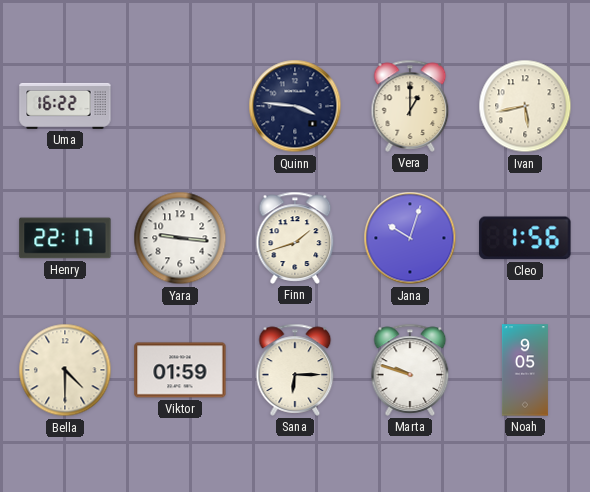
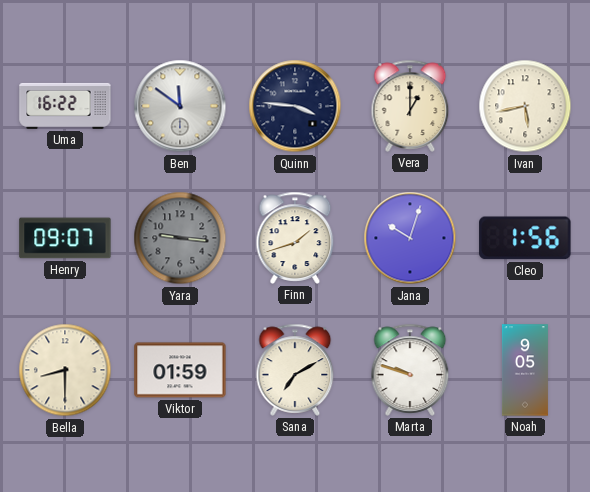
Ben: none -> 11:51
Henry: 22:17 -> 09:07
Yara dial: white -> grey
Bella: 4:30 -> 8:30
Sana: 6:15 -> 7:10
